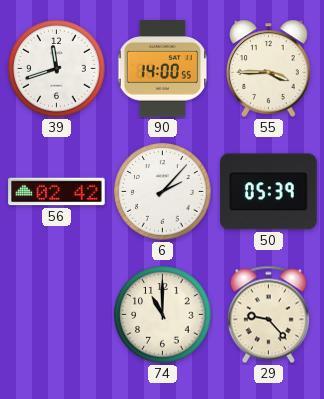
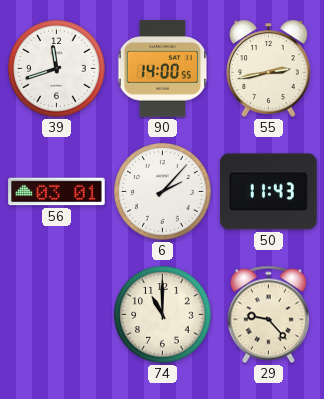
55: 3:45 -> 2:43
56: 02:42 -> 03:01
50: 05:39 -> 11:43
